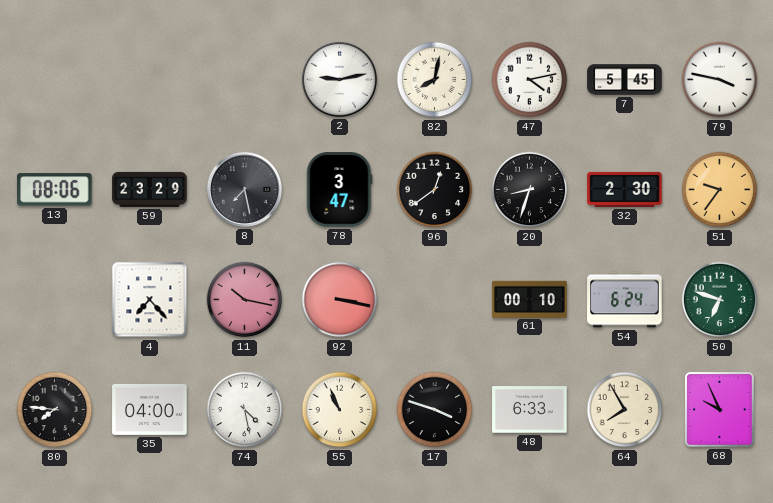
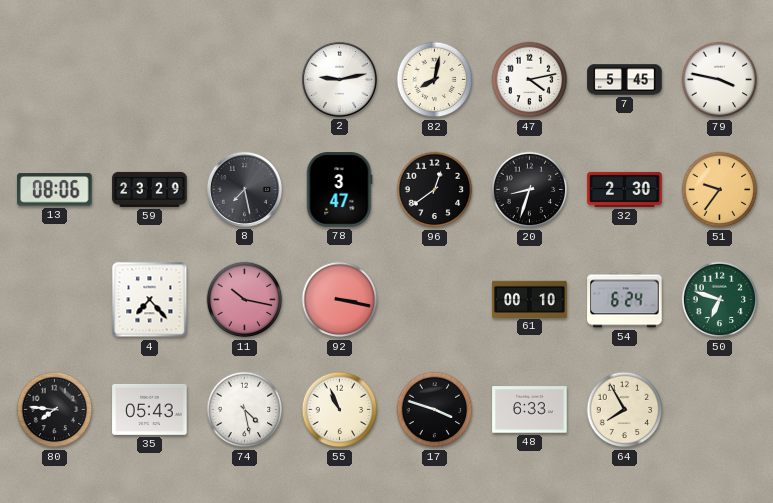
35: 04:00 -> 05:43
68: 9:56 -> none
